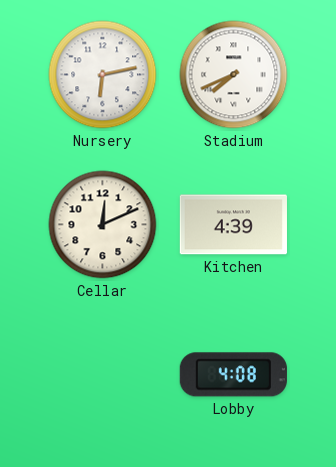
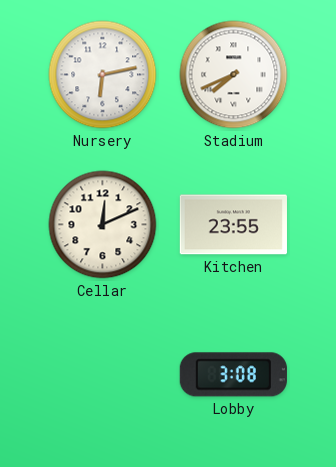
Kitchen: 4:39 -> 23:55
Lobby: 4:08 -> 3:08
